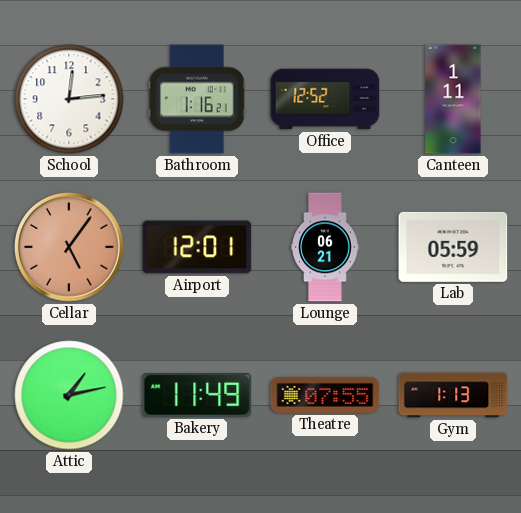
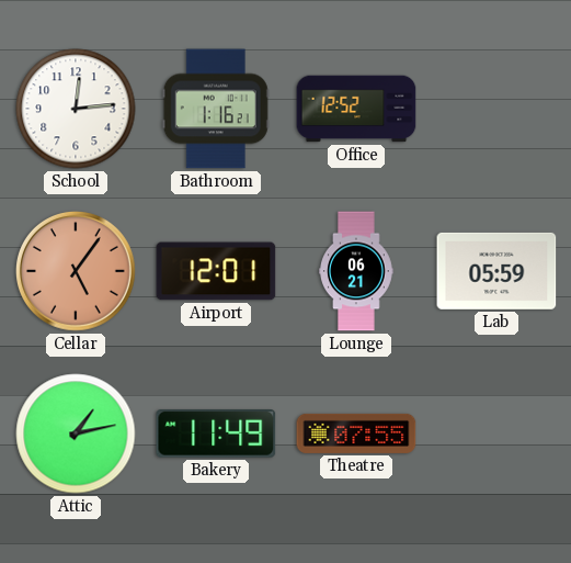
Canteen: 1:11 -> none
Gym: 1:13 -> none
